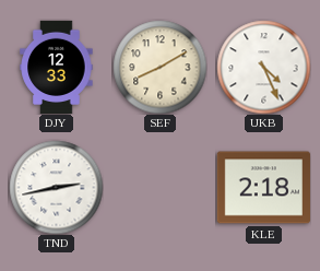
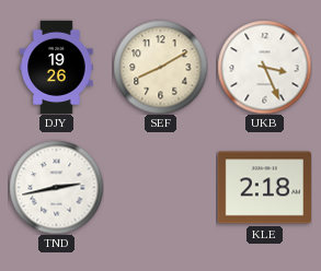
DJY: 12:33 -> 19:26
UKB: 4:26 -> 3:26
